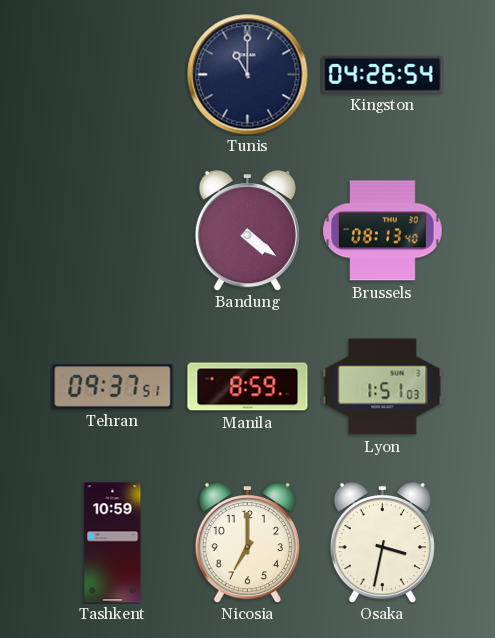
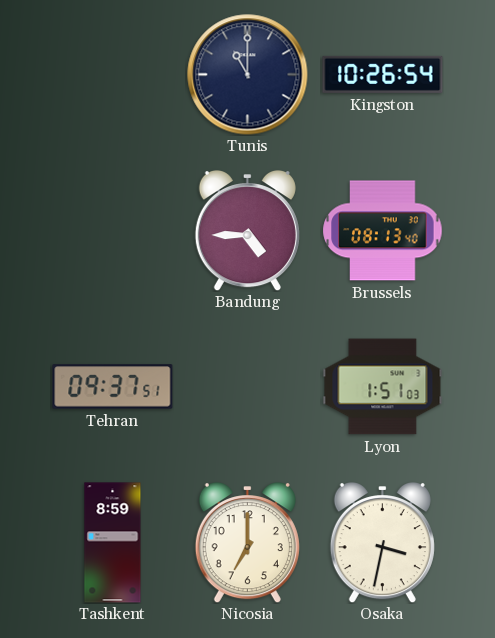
Kingston: 04:26 -> 10:26
Bandung: 4:21 -> 4:45
Manila: 8:59 -> none
Tashkent: 10:59 -> 8:59
